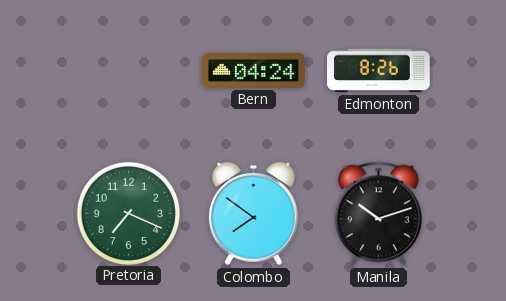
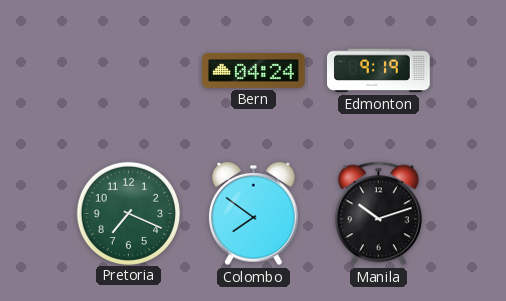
Edmonton: 8:26 -> 9:19
